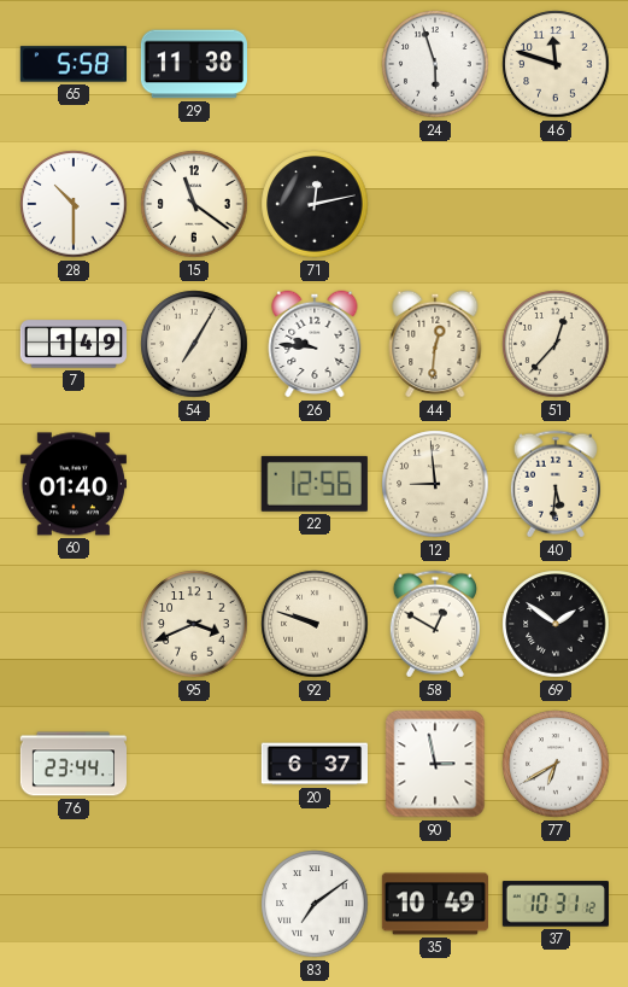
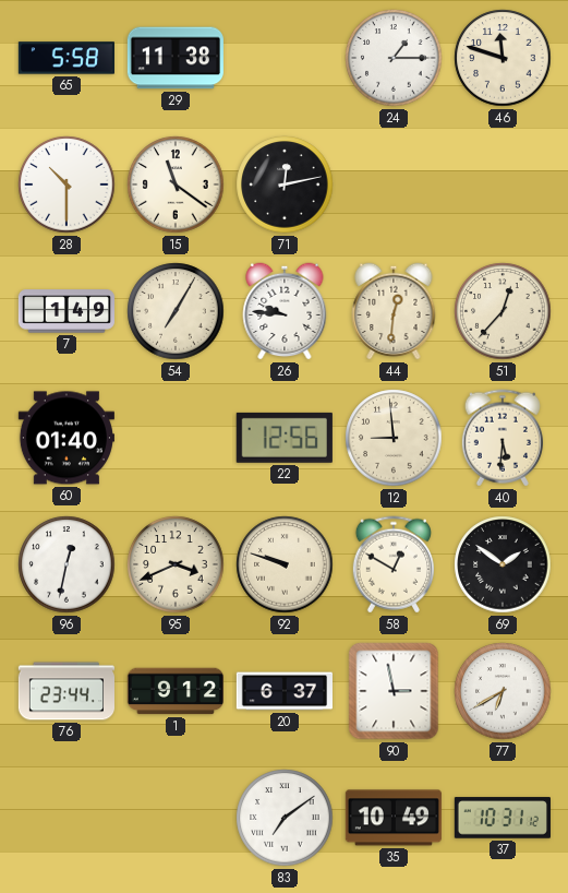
24: 5:57 -> 1:15
96: none -> 12:32
1: none -> 9:12
